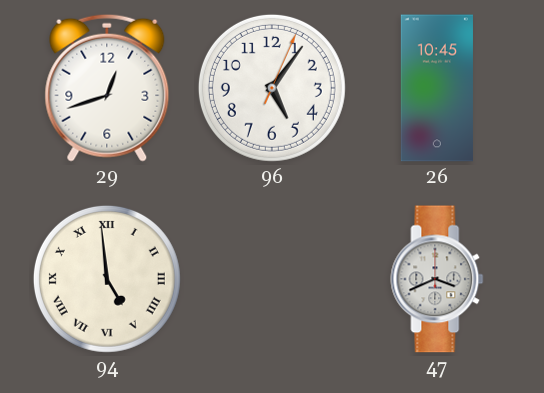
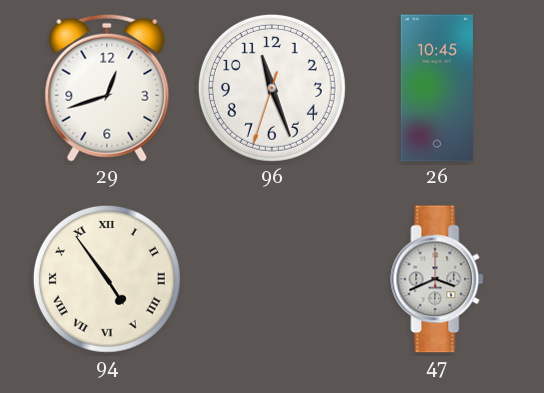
96: 5:06 -> 11:26
94: 4:59 -> 4:54
